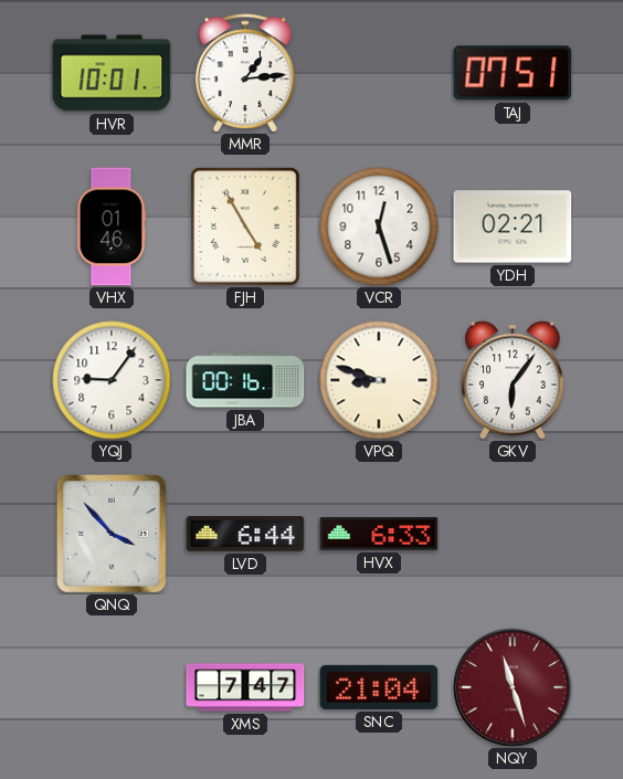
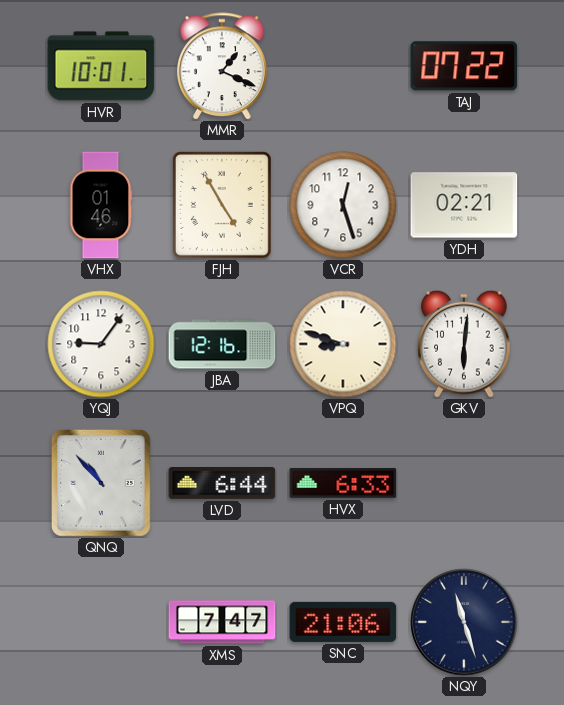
MMR: 1:14 -> 1:19
TAJ: 07:51 -> 07:22
JBA: 00:16 -> 12:16
GKV: 6:06 -> 6:01
QNQ: 3:53 -> 10:53
SNC: 21:04 -> 21:06
NQY dial: burgundy -> navy
